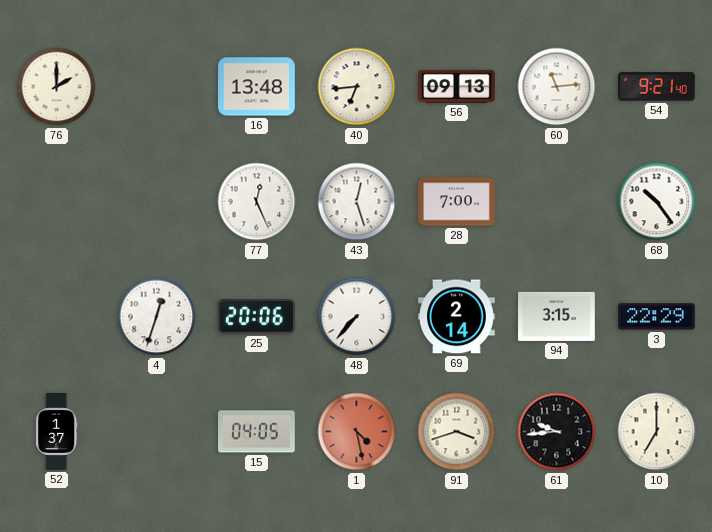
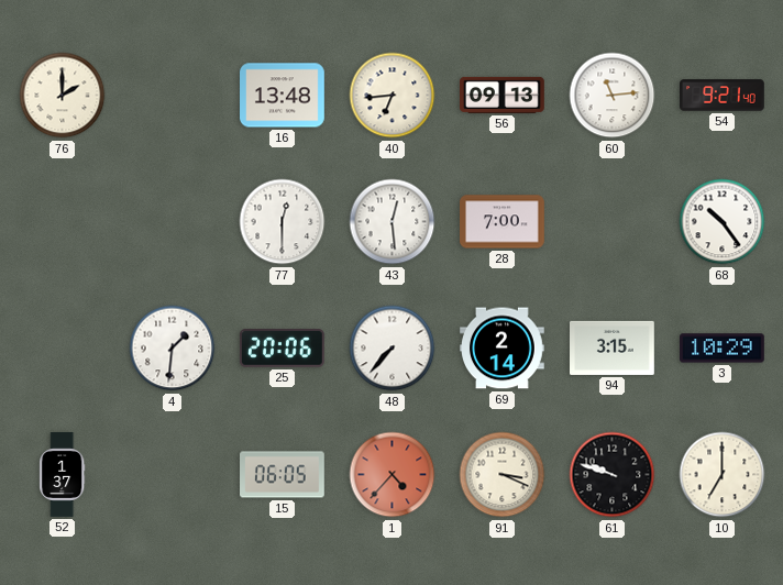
77: 12:26 -> 12:30
43: 12:27 -> 12:29
4: 12:33 -> 1:31
3: 22:29 -> 10:29
15: 04:05 -> 06:05
1: 4:28 -> 4:37
91: 3:42 -> 3:19
61: 9:44 -> 9:48
